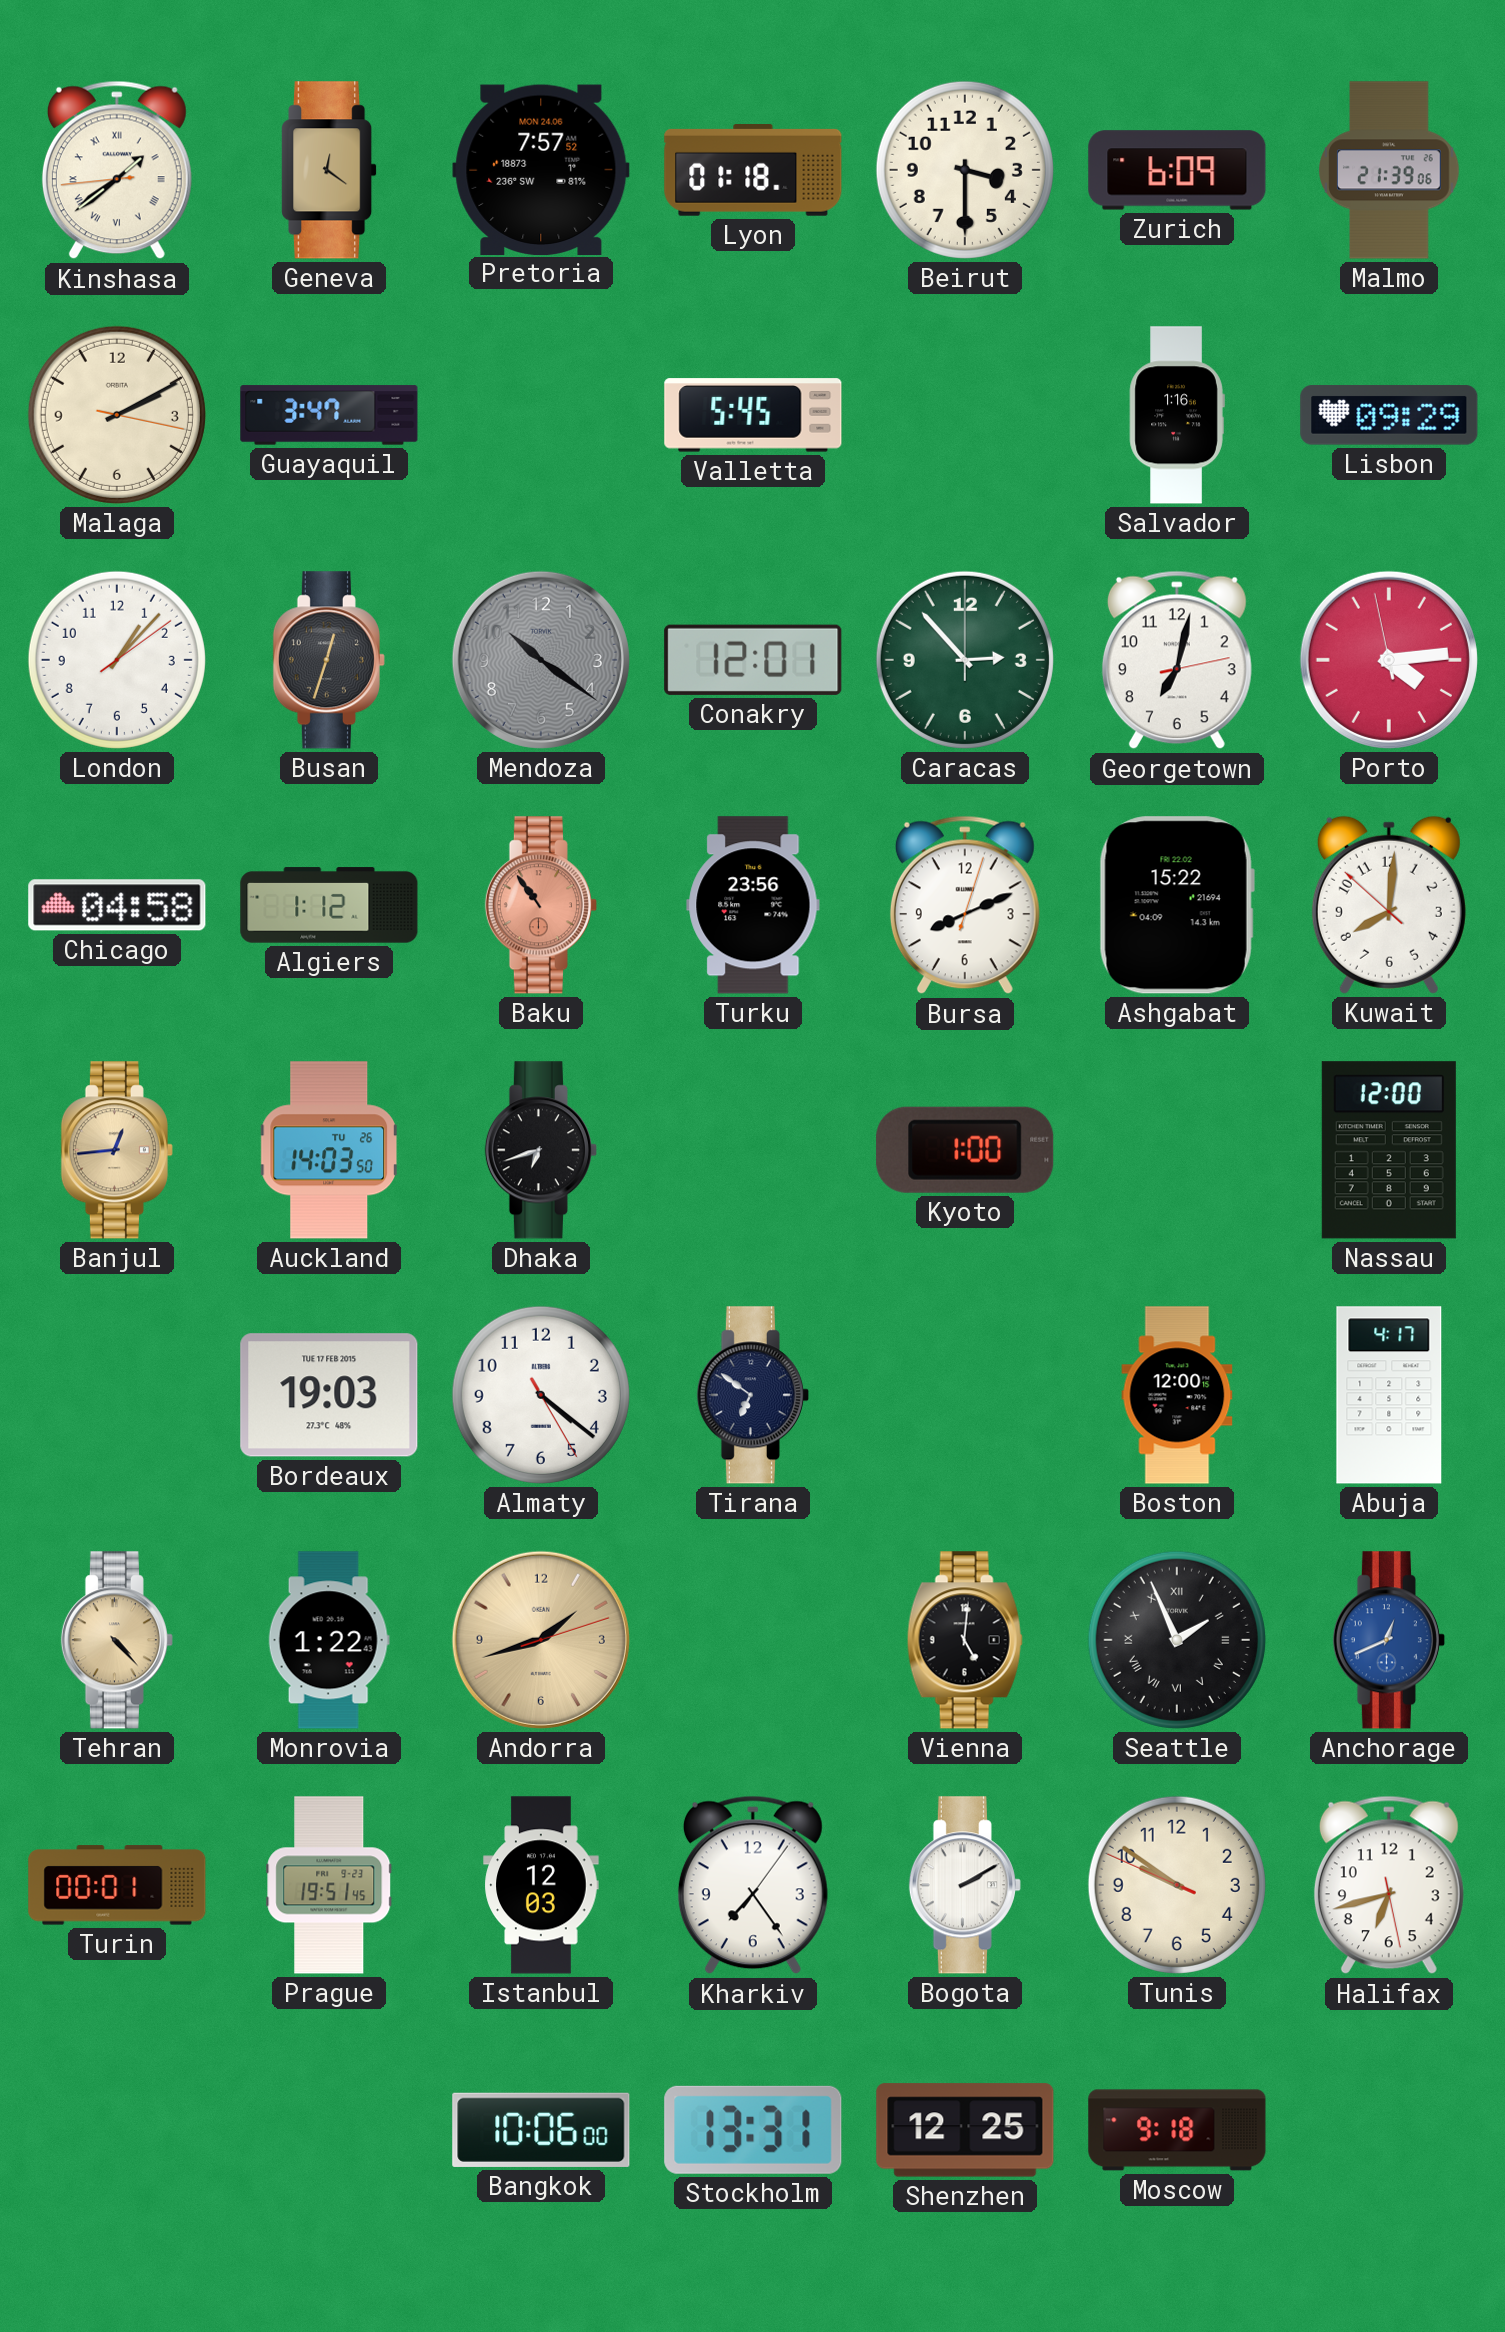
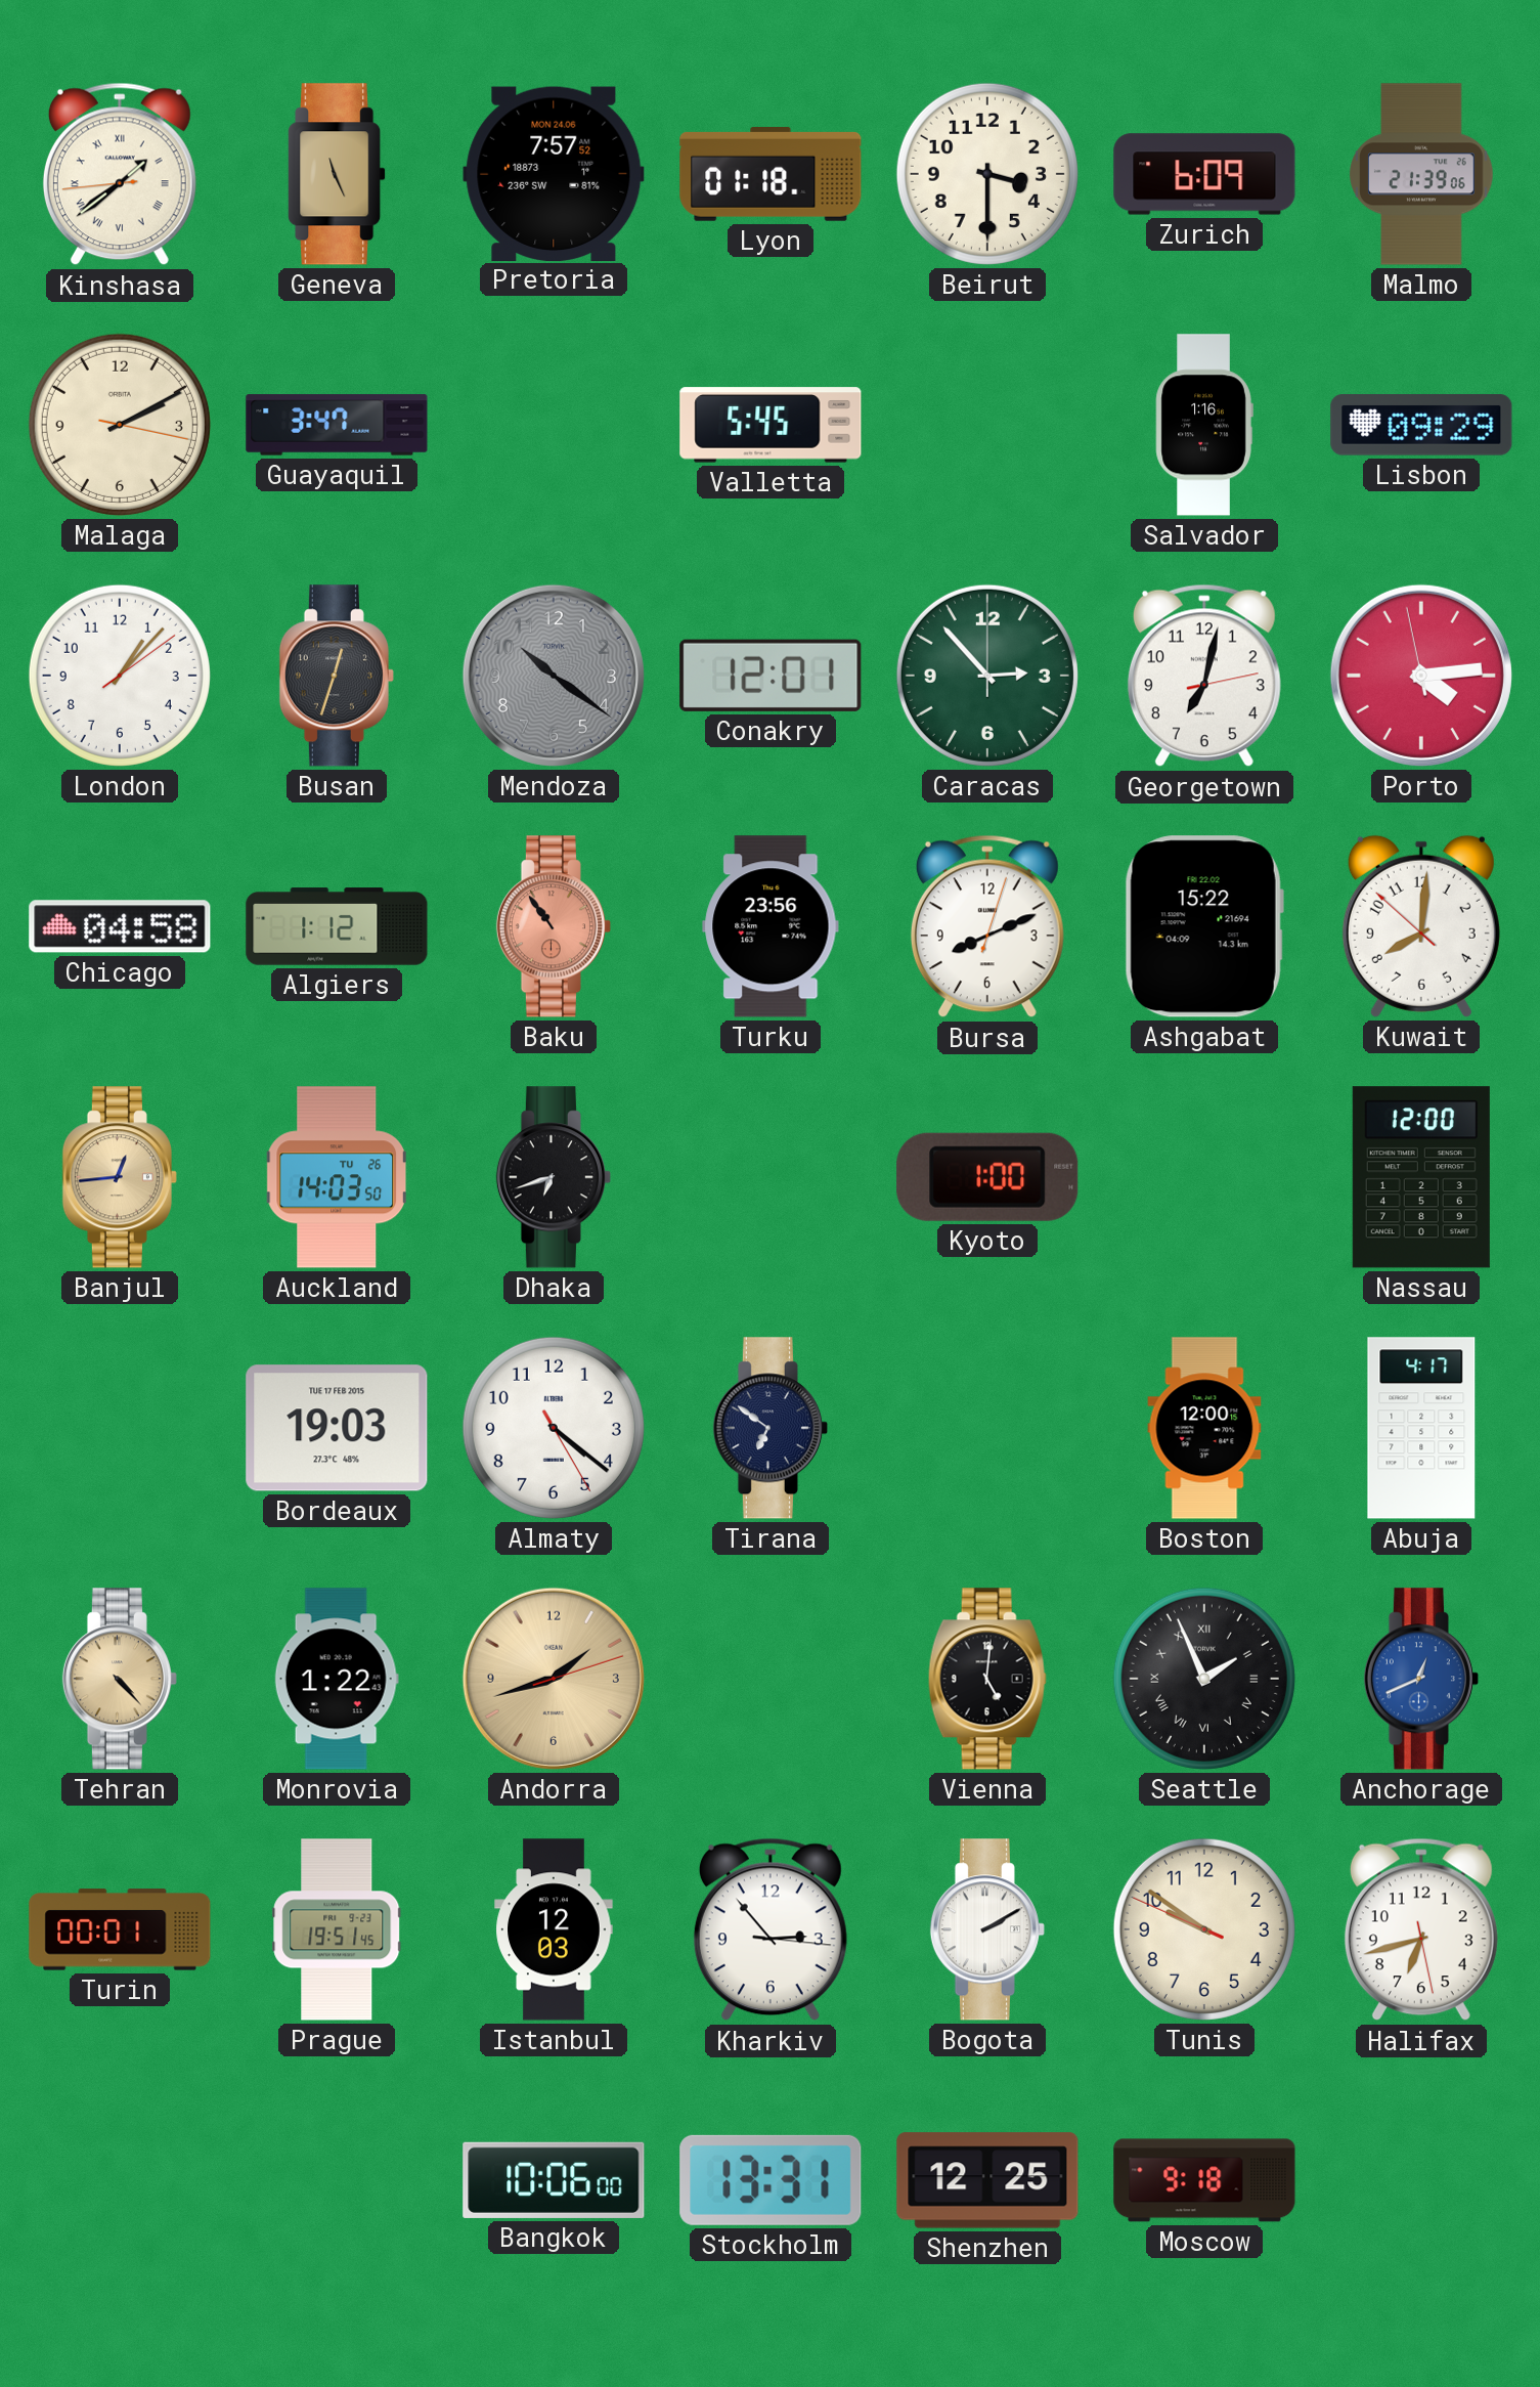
Geneva: 12:21 -> 11:26
Kharkiv: 7:24 -> 2:53
